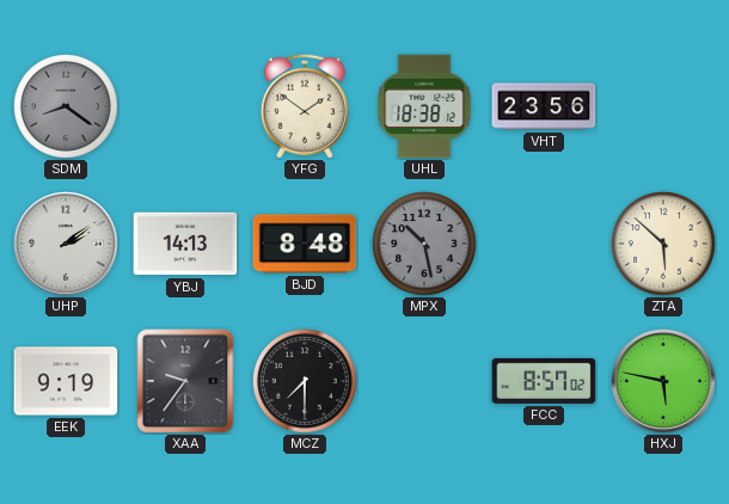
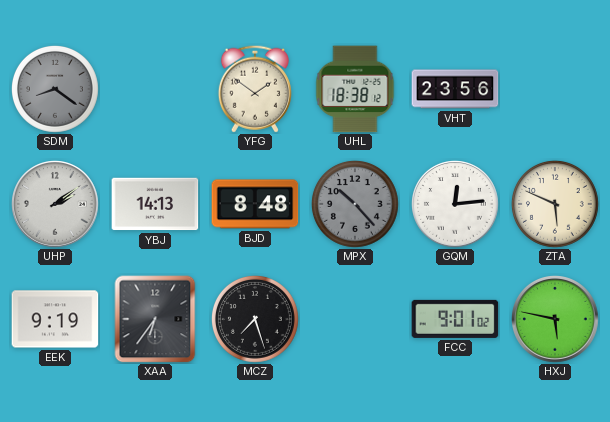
MPX: 10:28 -> 10:23
GQM: none -> 12:14
ZTA: 5:52 -> 5:49
XAA: 9:36 -> 6:36
MCZ: 7:30 -> 7:27
FCC: 8:57 -> 9:01
